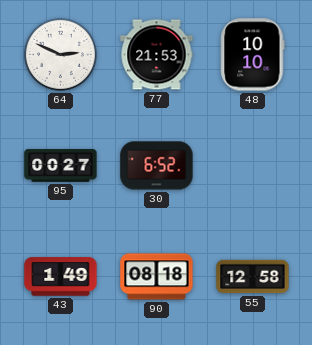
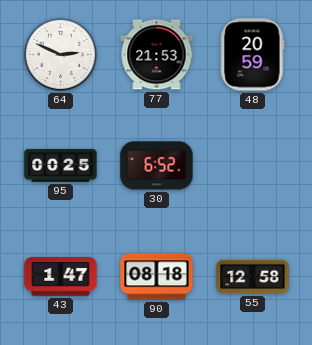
48: 10:10 -> 20:59
95: 00:27 -> 00:25
43: 1:49 -> 1:47
